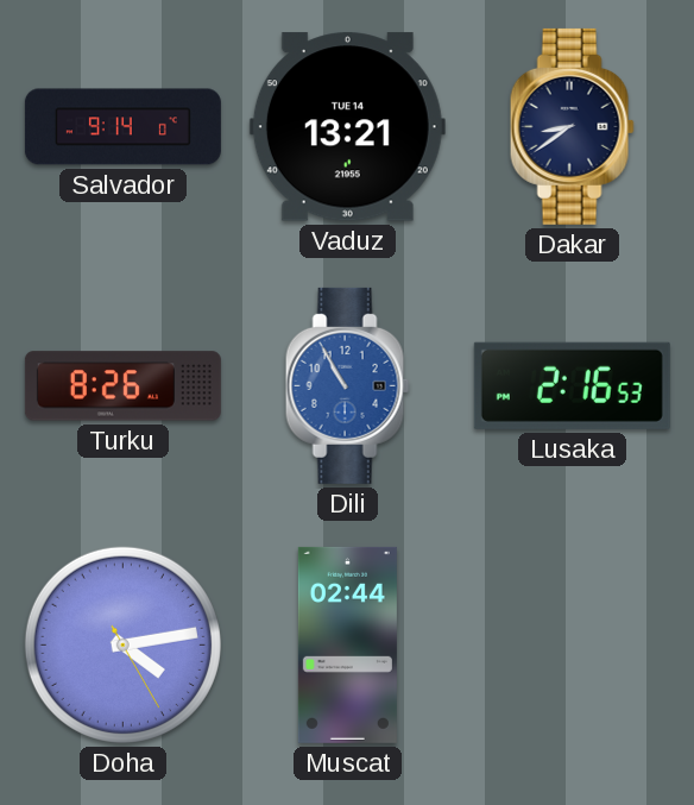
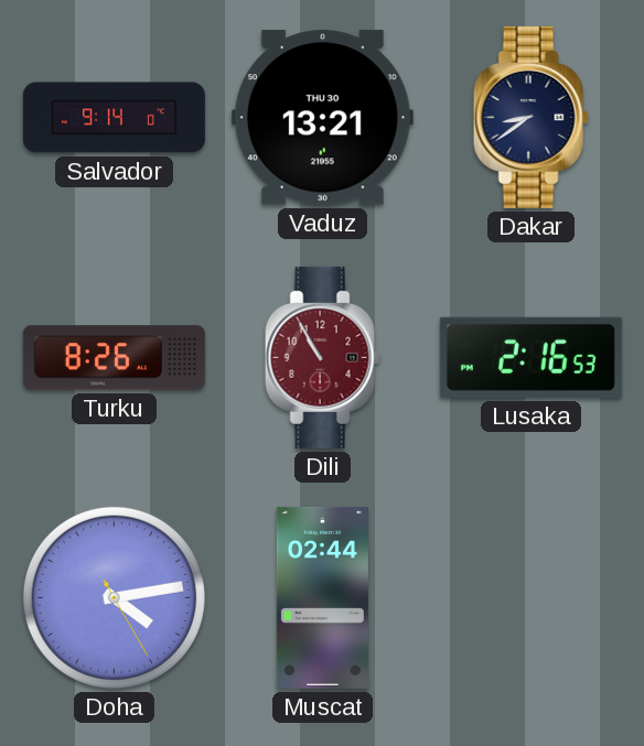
Vaduz date: TUE 14 -> THU 30
Dili dial: blue -> burgundy
